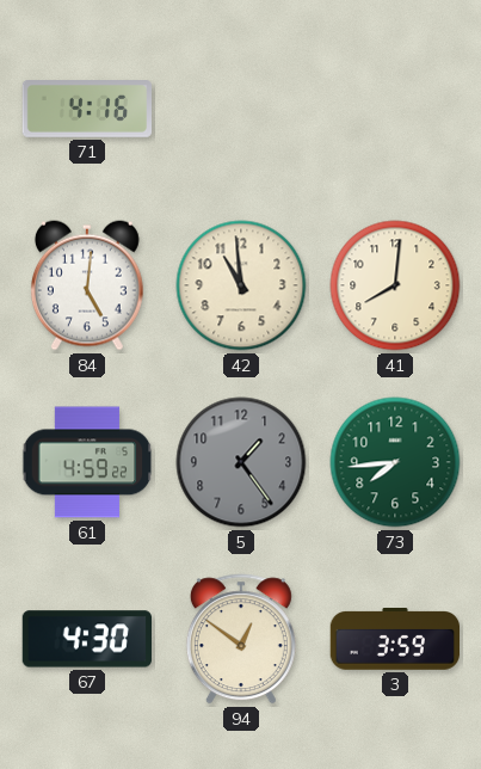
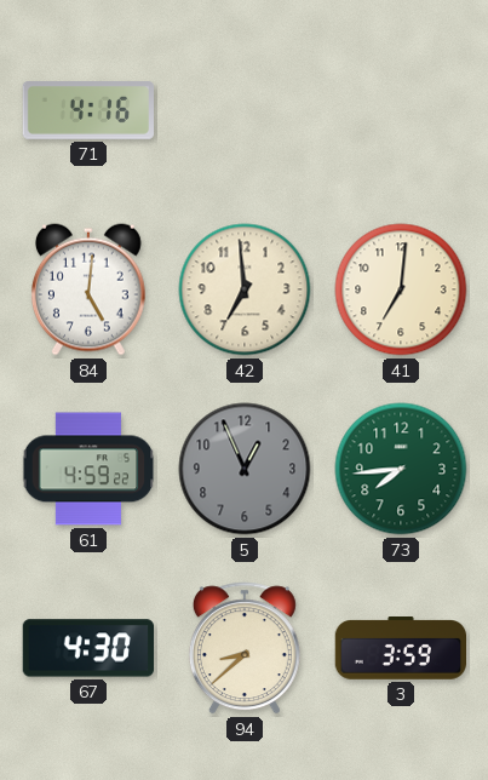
42: 10:59 -> 6:59
41: 8:01 -> 7:01
5: 1:24 -> 12:56
94: 12:51 -> 8:38
